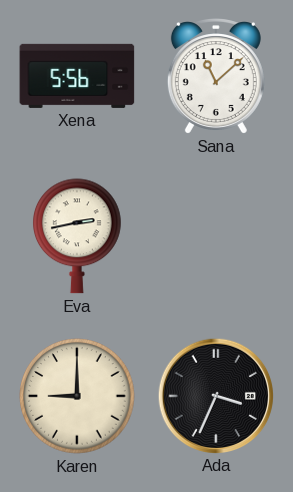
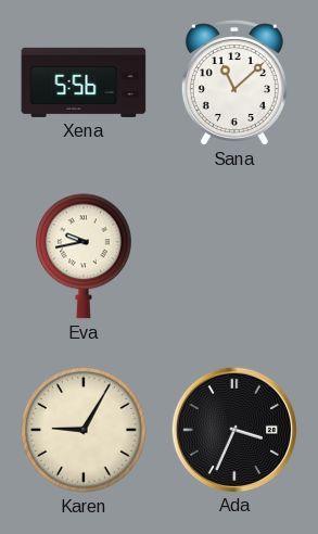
Eva: 2:43 -> 9:43
Karen: 9:00 -> 9:05
